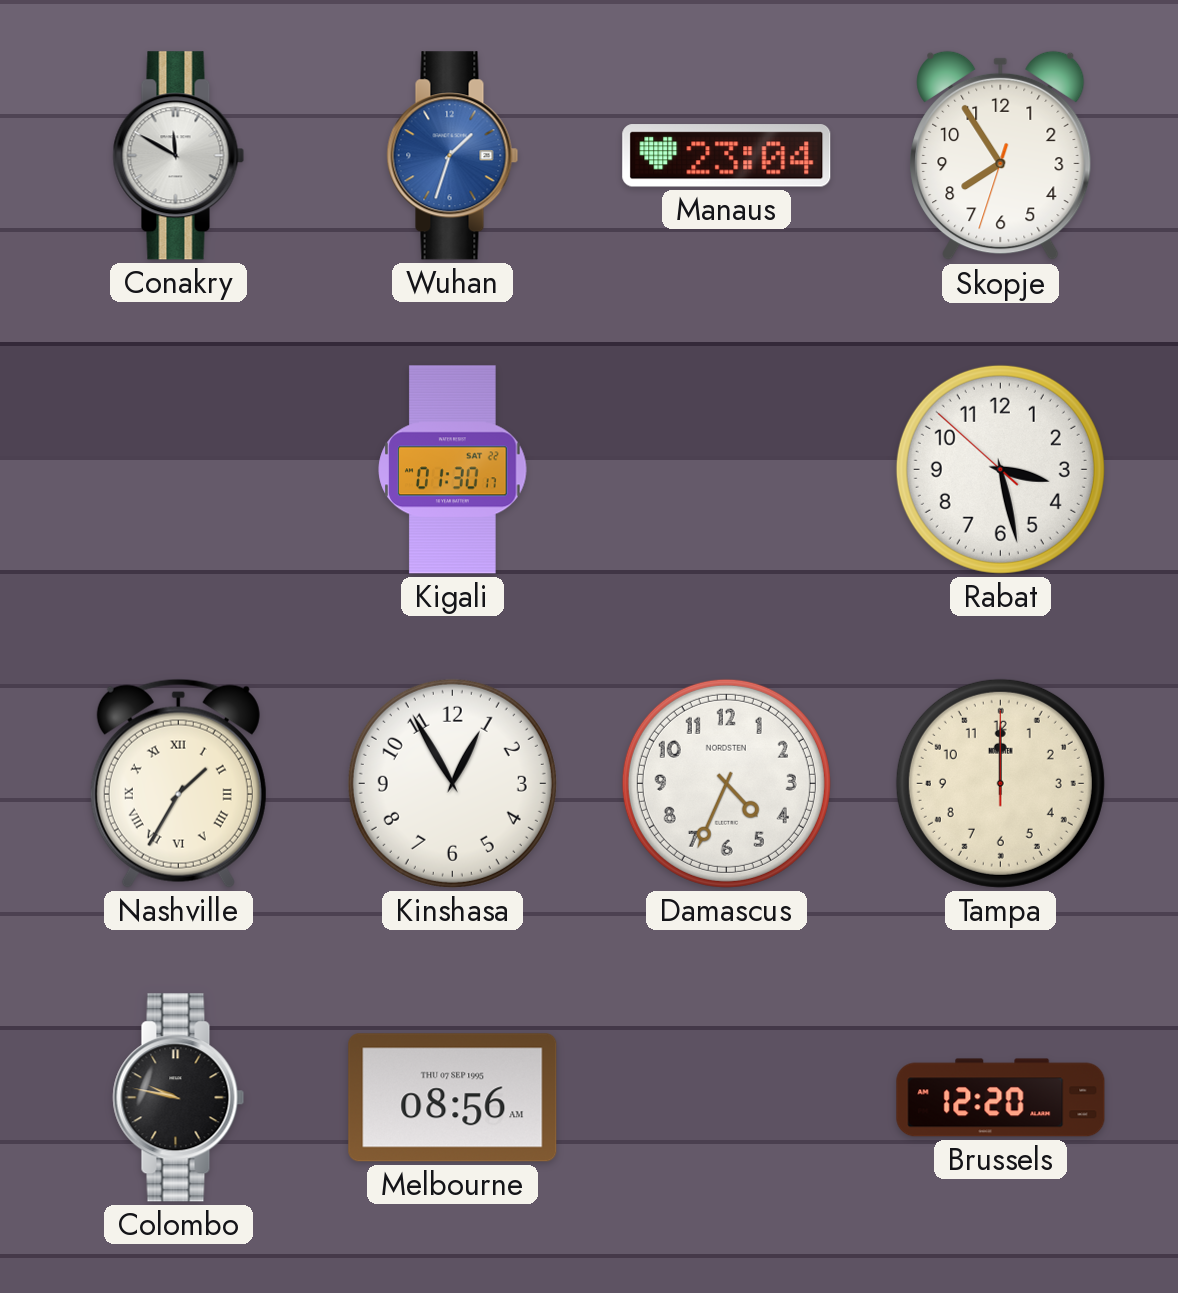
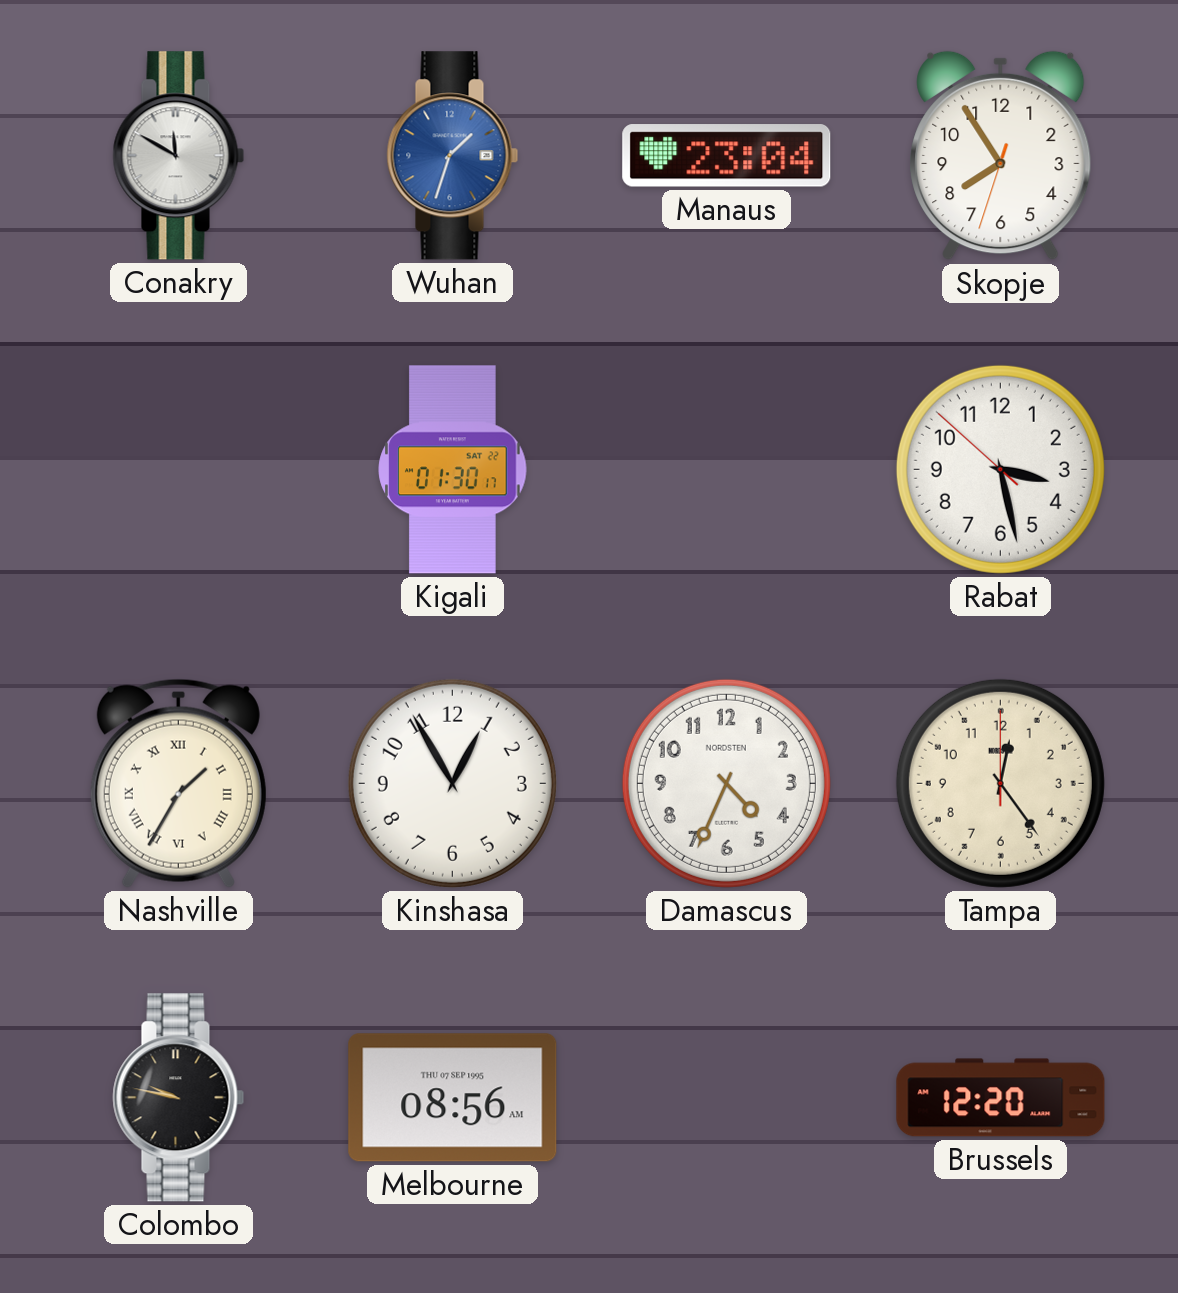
Tampa: 12:00 -> 12:24
